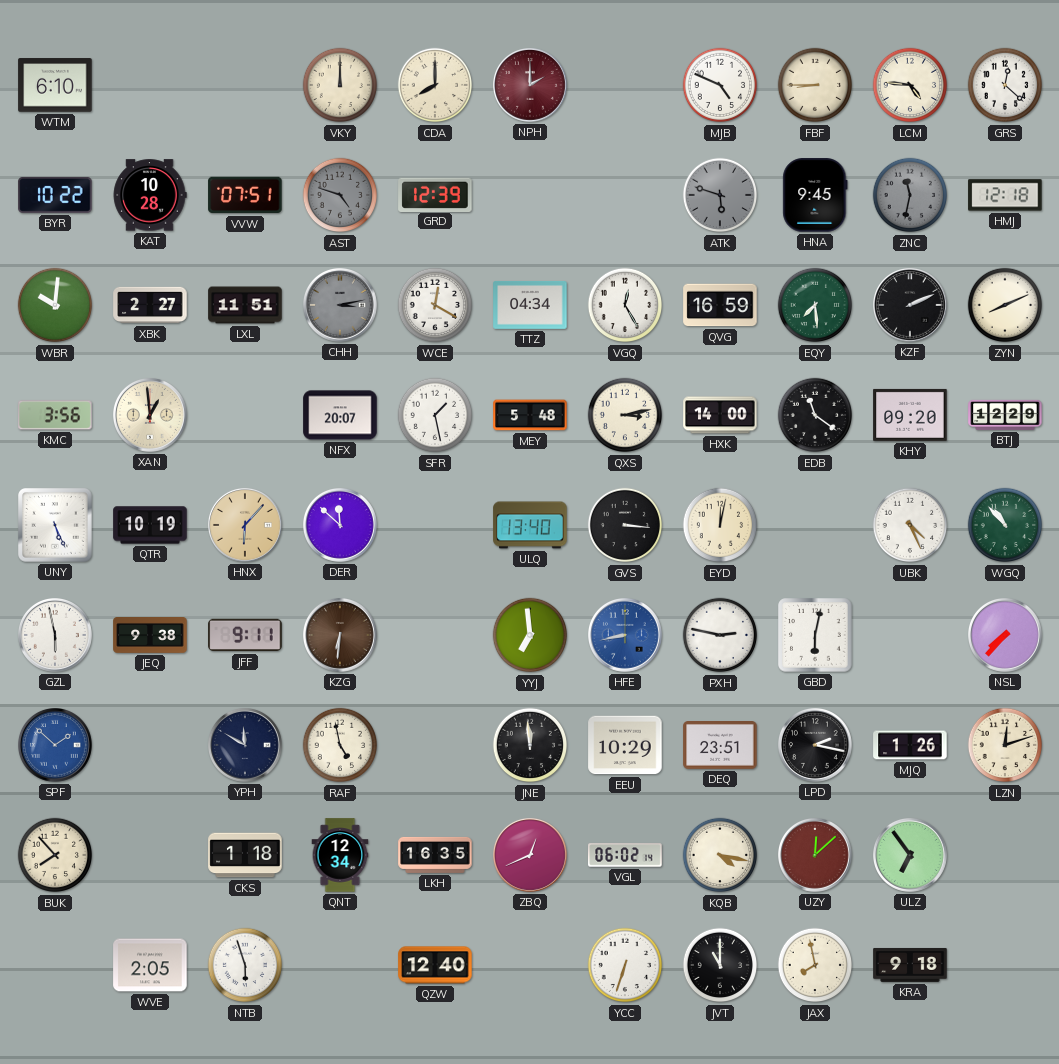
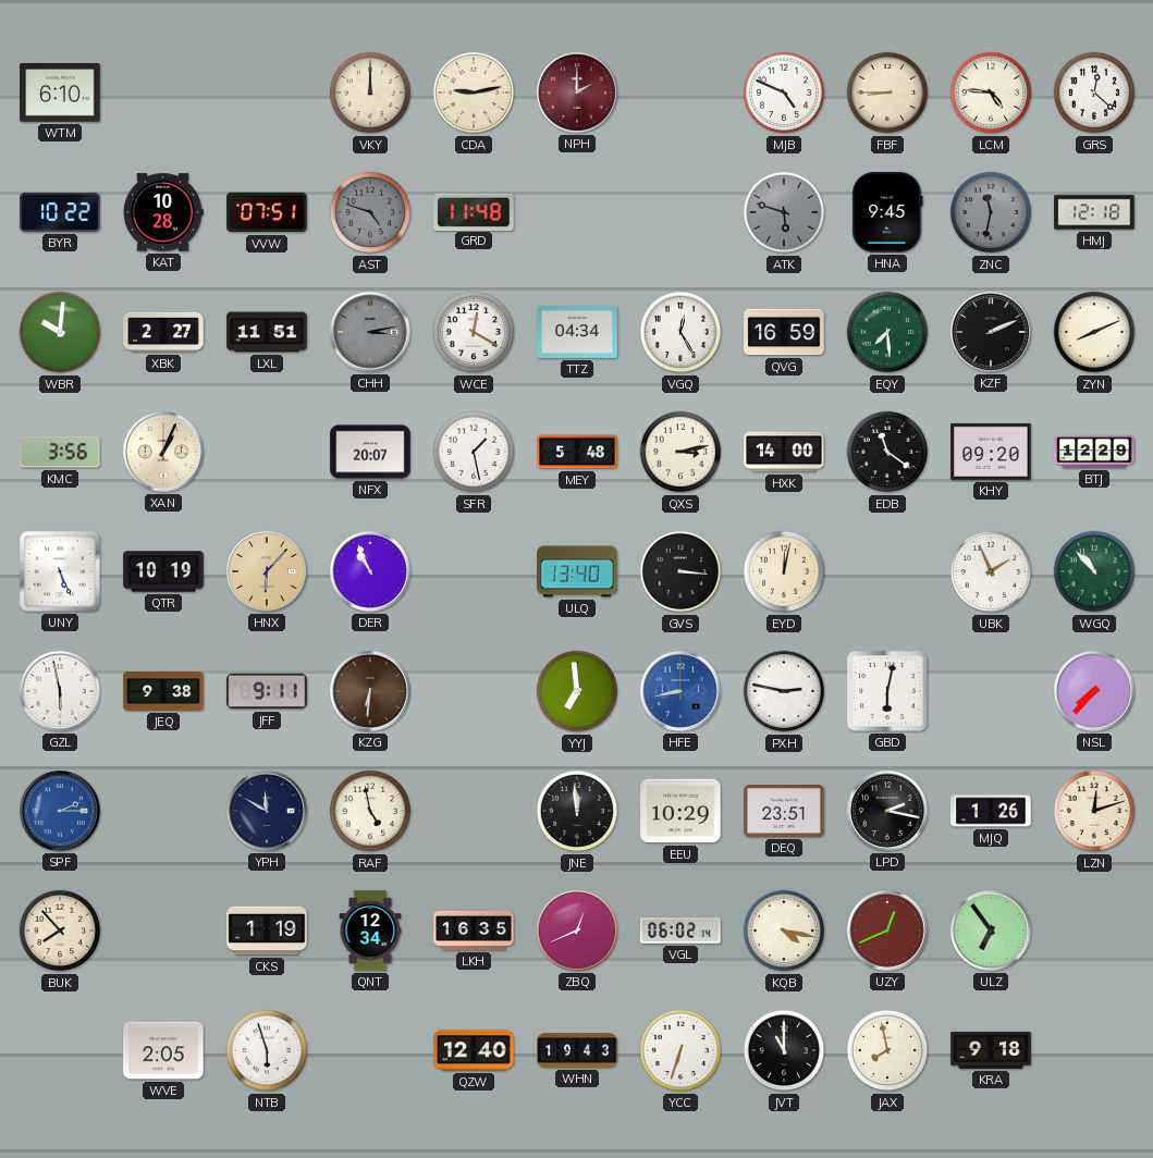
CDA: 8:00 -> 9:13
GRD: 12:39 -> 11:48
XAN: 12:59 -> 1:04
DER: 11:52 -> 10:56
UBK: 4:26 -> 1:56
SPF: 1:52 -> 2:15
CKS: 1:18 -> 1:19
UZY: 12:08 -> 12:41
WHN: none -> 19:43
